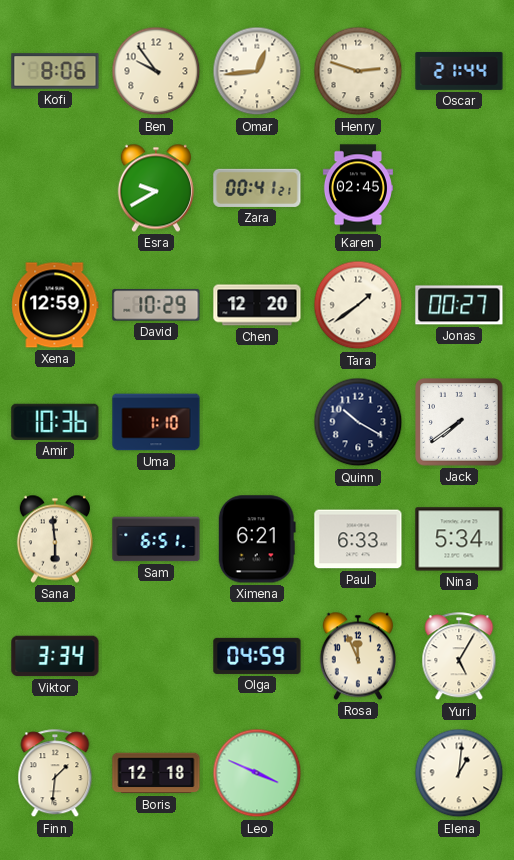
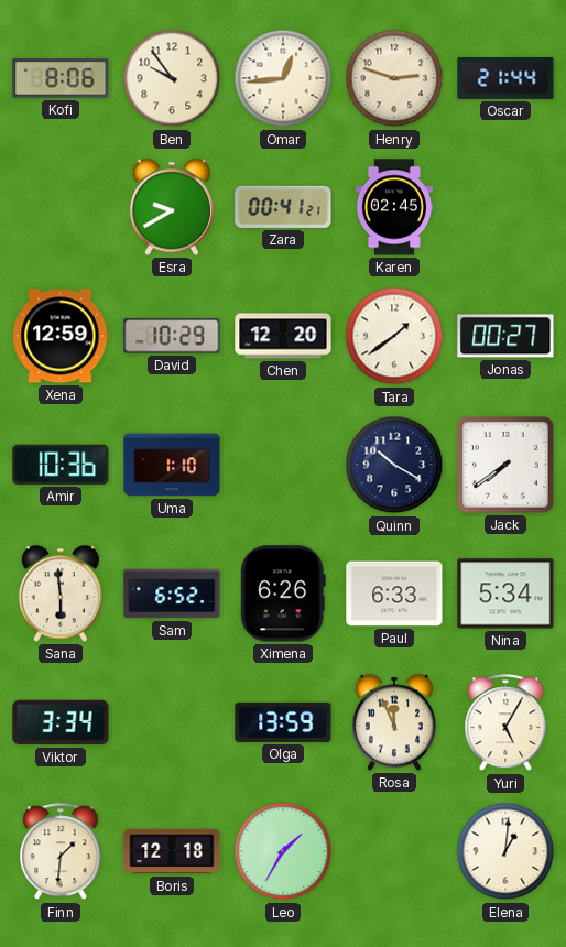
Sam: 6:51 -> 6:52
Ximena: 6:21 -> 6:26
Olga: 04:59 -> 13:59
Leo: 3:49 -> 1:35
